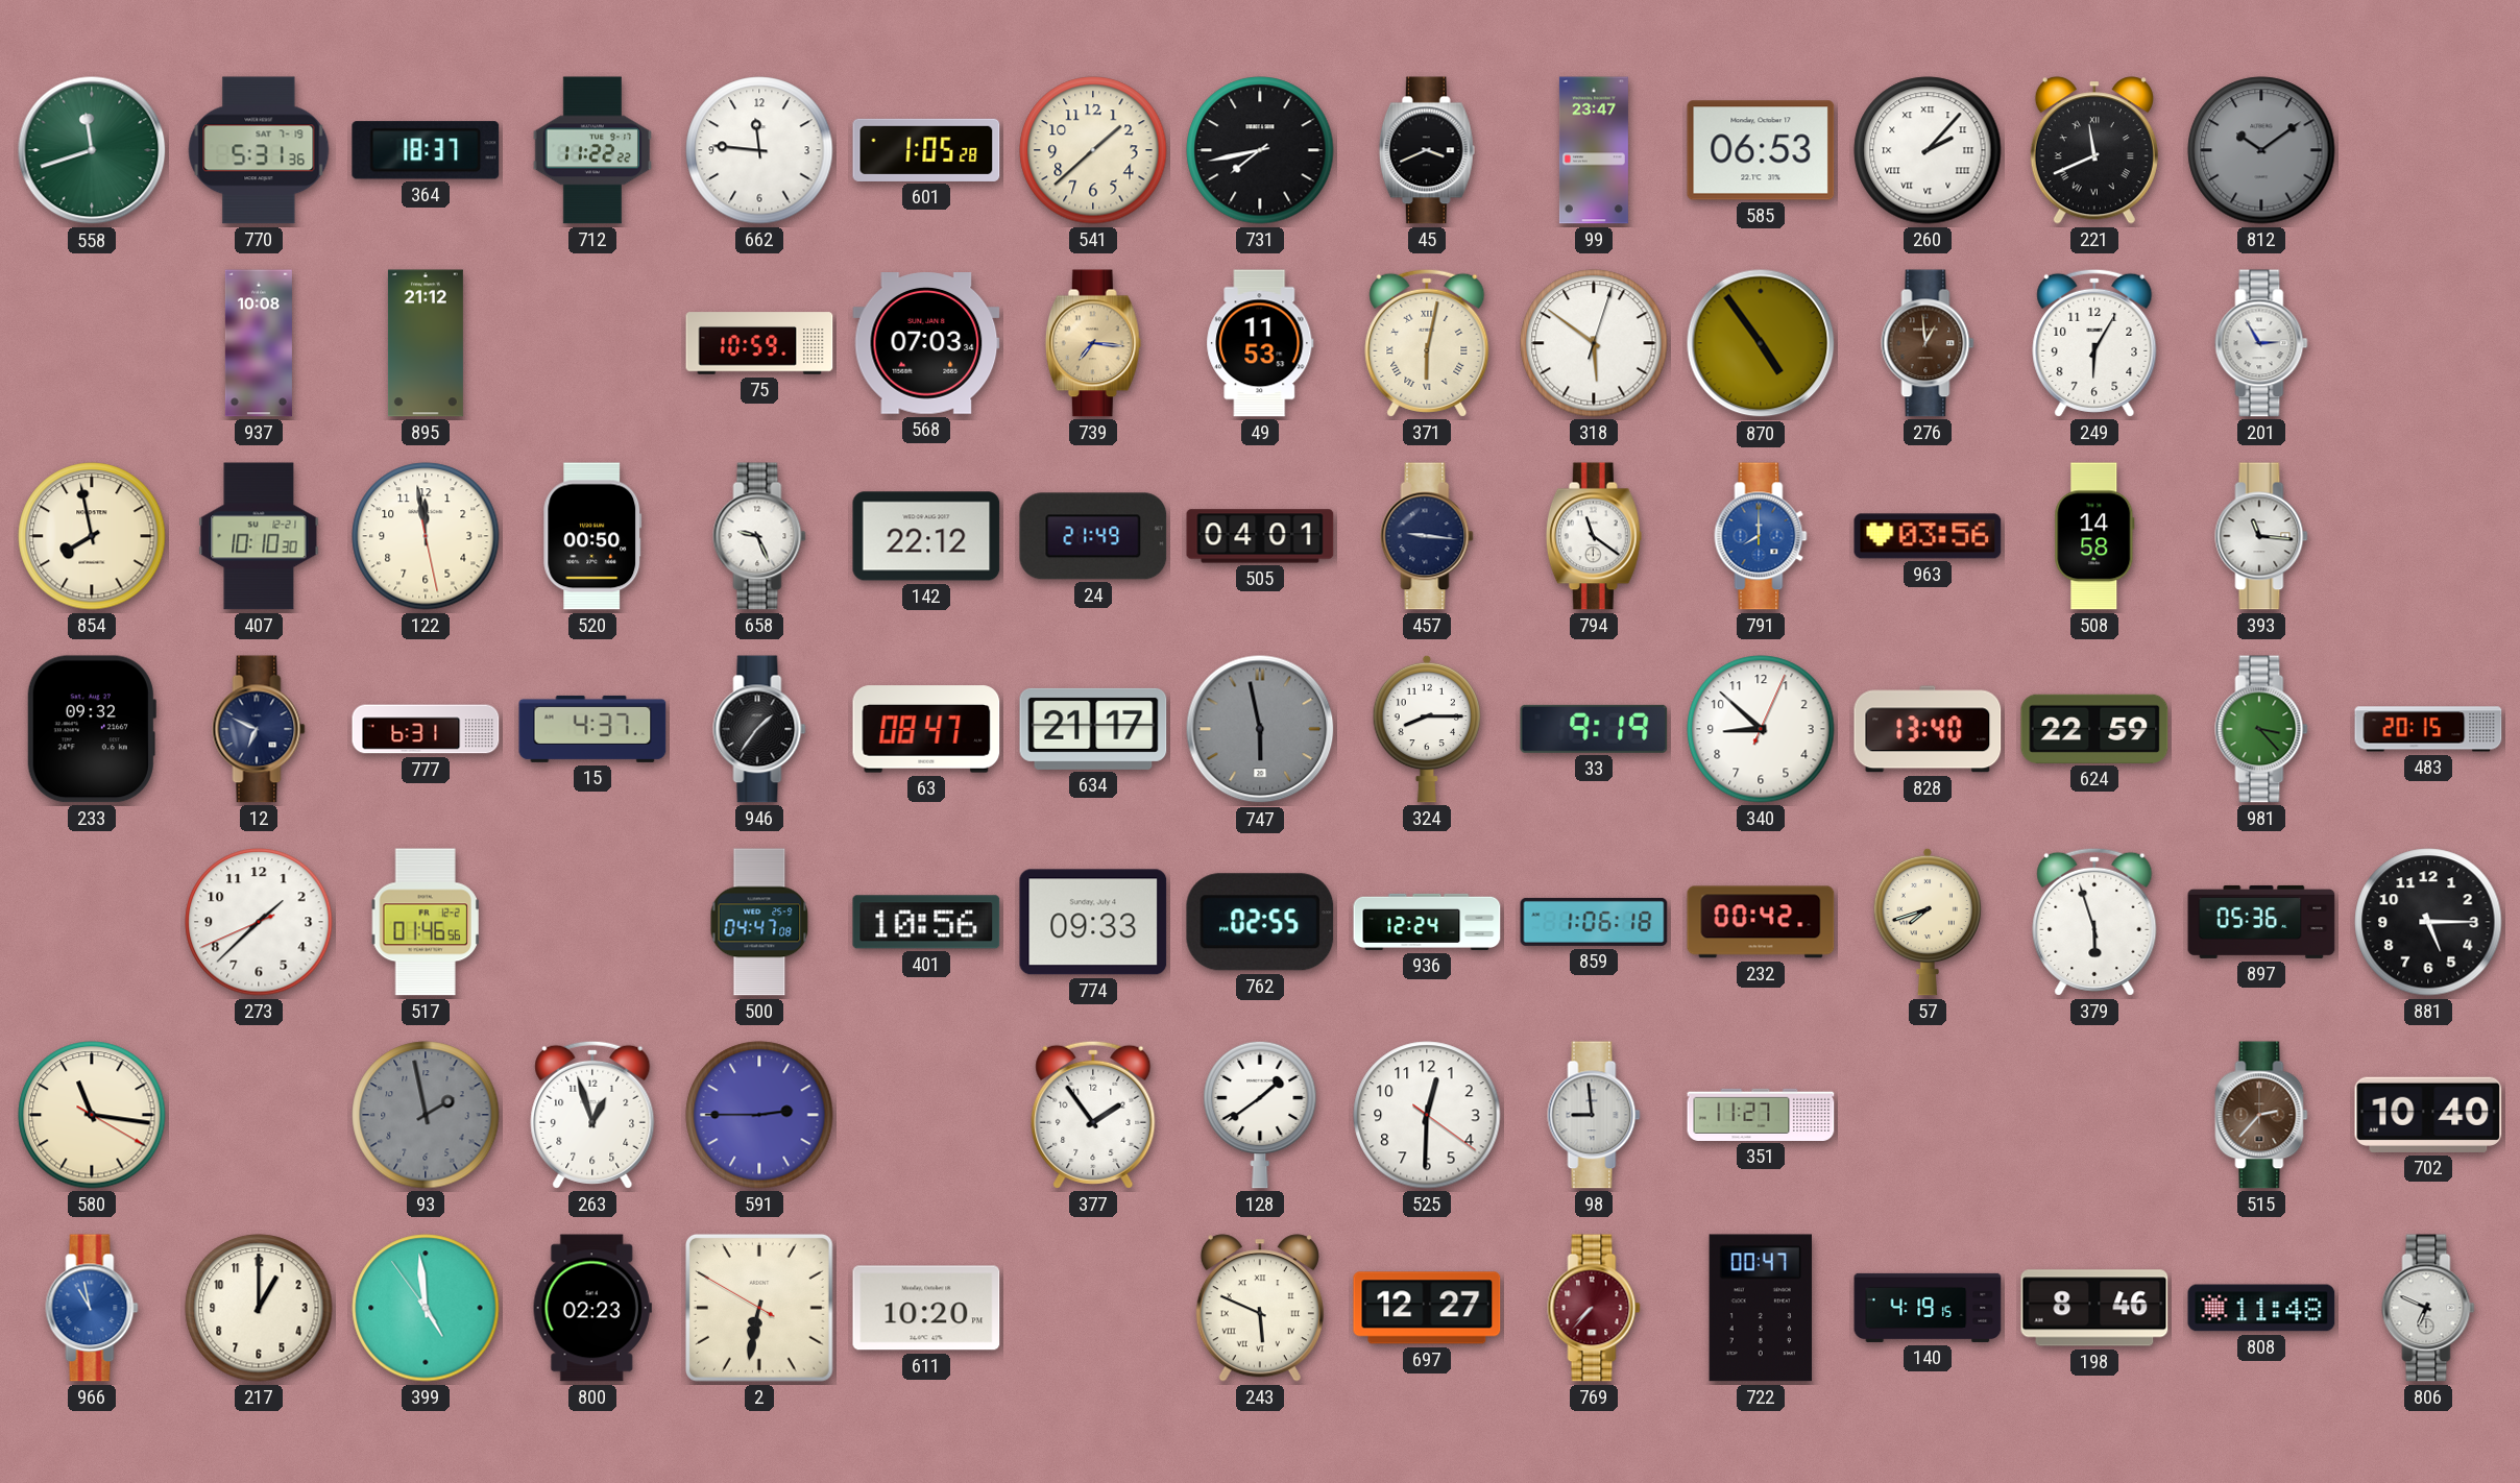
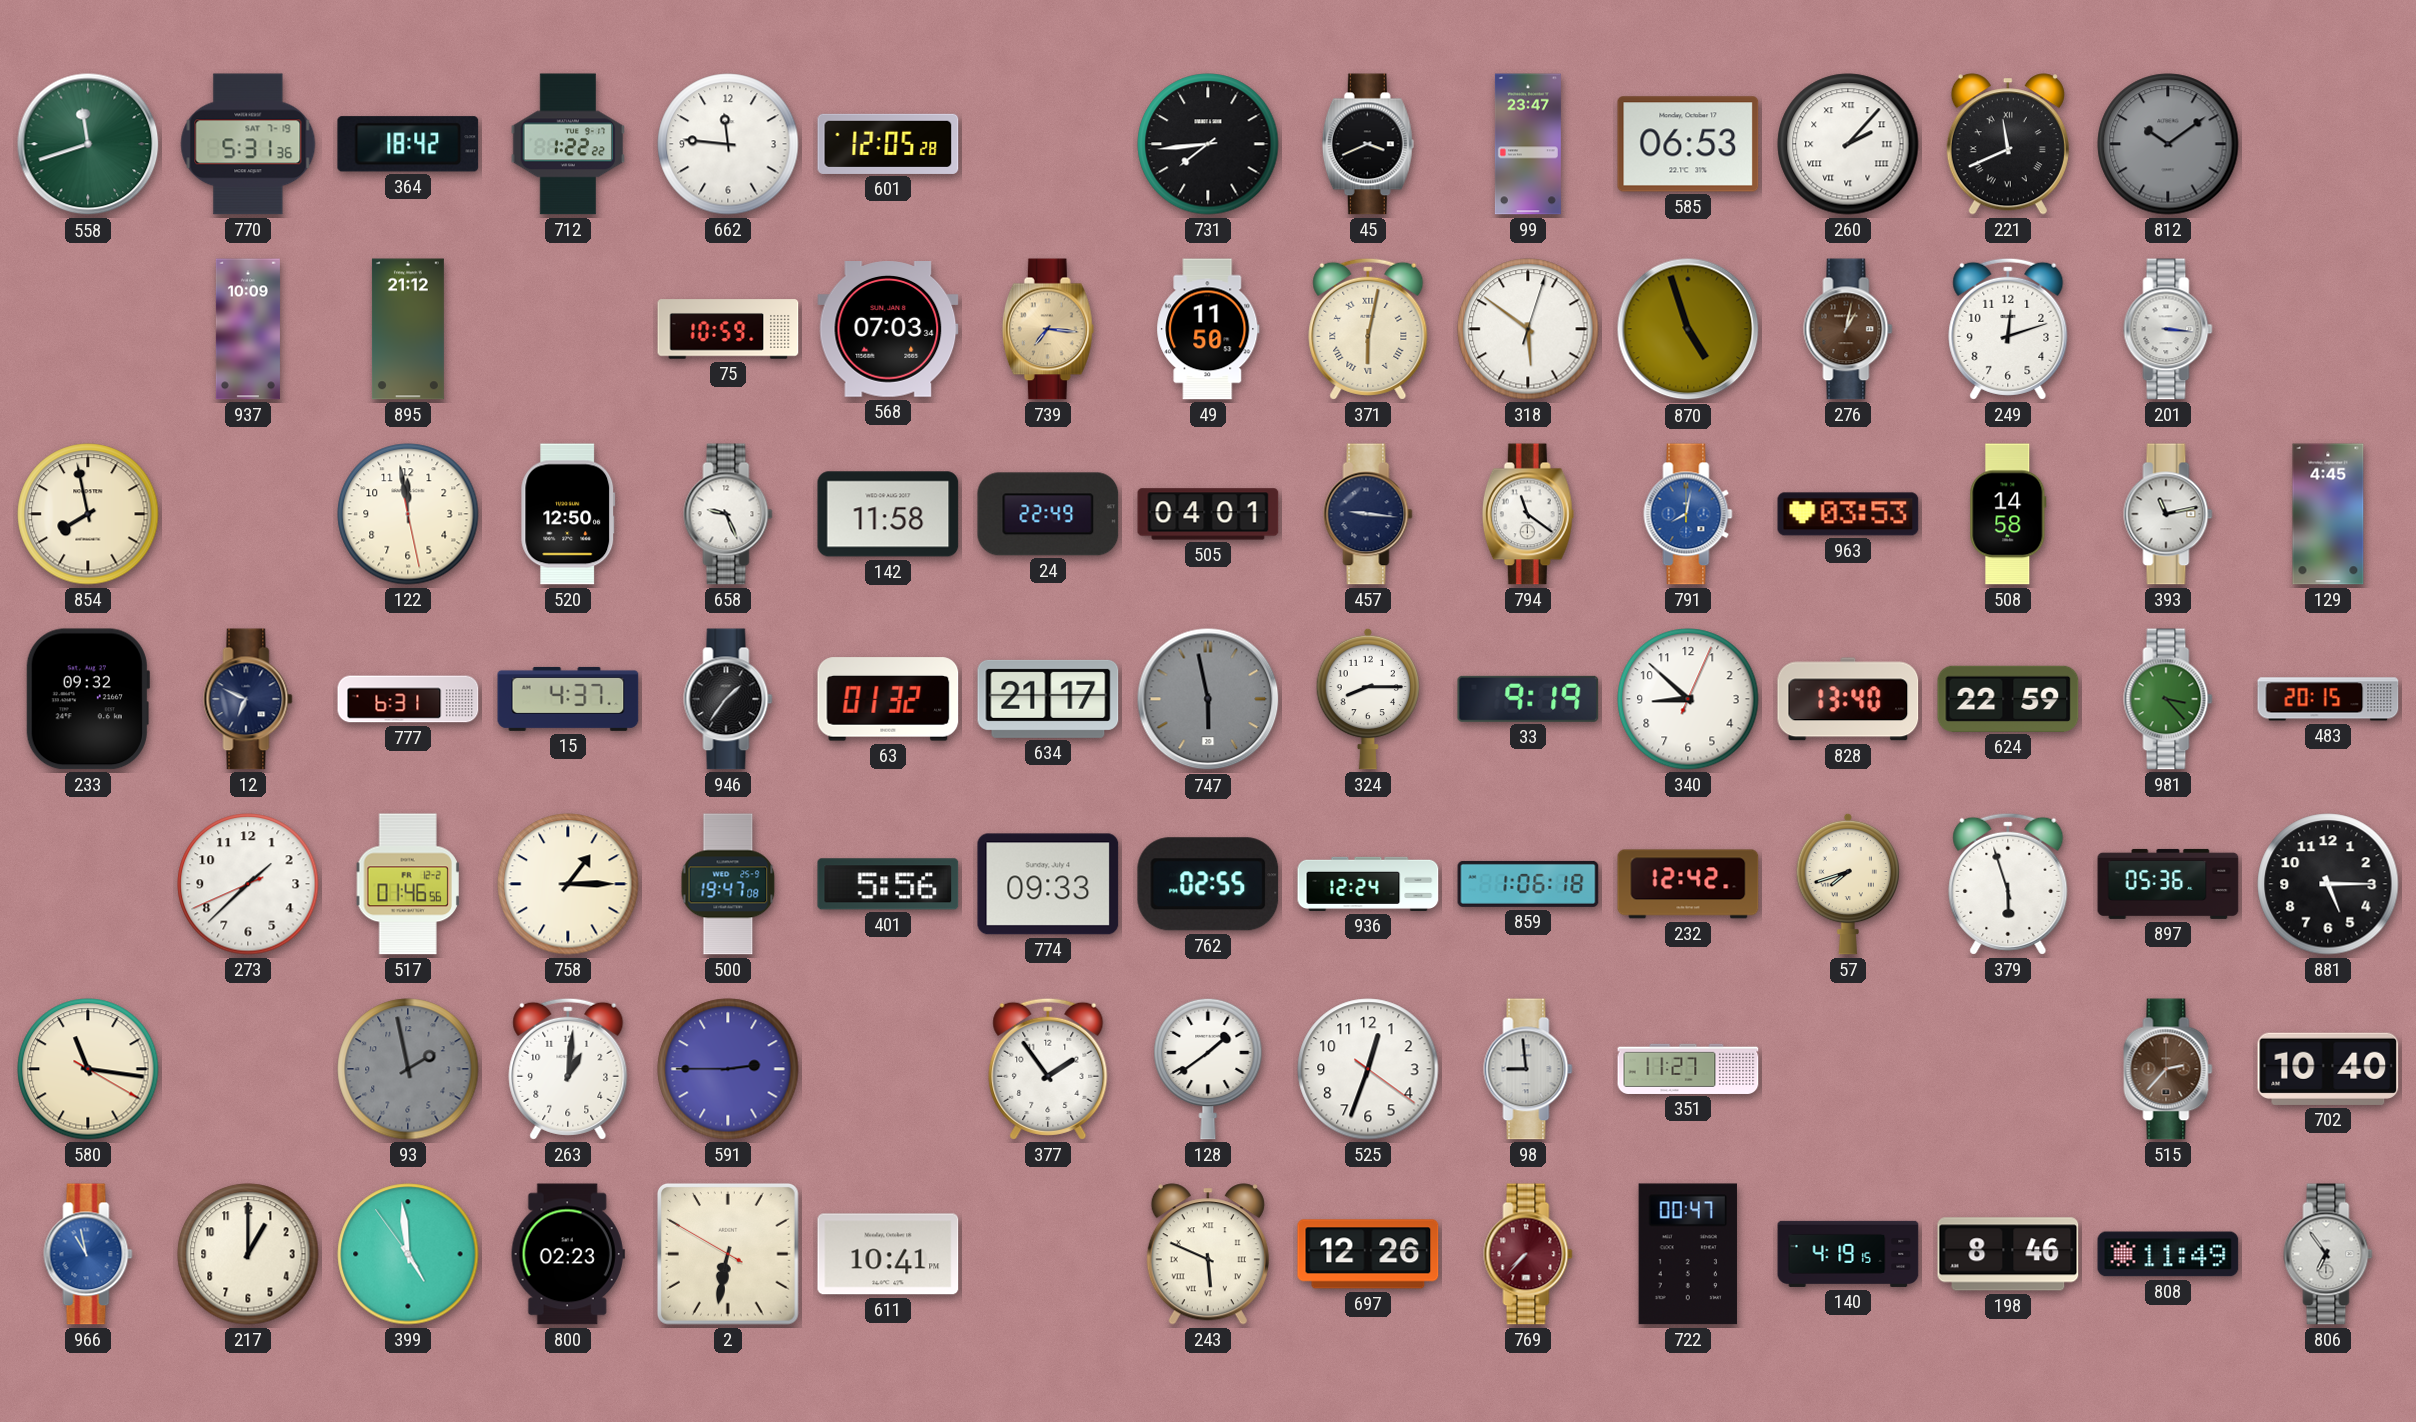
364: 18:37 -> 18:42
712: 11:22 -> 1:22
601: 1:05 -> 12:05
541: 1:38 -> none
731: 7:43 -> 7:44
937: 10:08 -> 10:09
49: 11:53 -> 11:50
870: 4:54 -> 4:57
276: 12:59 -> 1:02
249: 6:05 -> 12:12
201: 2:55 -> 3:16
407: 10:10 -> none
520: 00:50 -> 12:50
142: 22:12 -> 11:58
24: 21:49 -> 22:49
791: 8:00 -> 8:02
963: 03:56 -> 03:53
393: 11:16 -> 11:13
129: none -> 4:45
63: 08:47 -> 01:32
758: none -> 1:15
500: 04:47 -> 19:47
401: 10:56 -> 5:56
232: 00:42 -> 12:42
263: 12:57 -> 1:01
525: 12:30 -> 12:33
611: 10:20 -> 10:41
697: 12:27 -> 12:26
808: 11:48 -> 11:49
806: 6:49 -> 6:54
